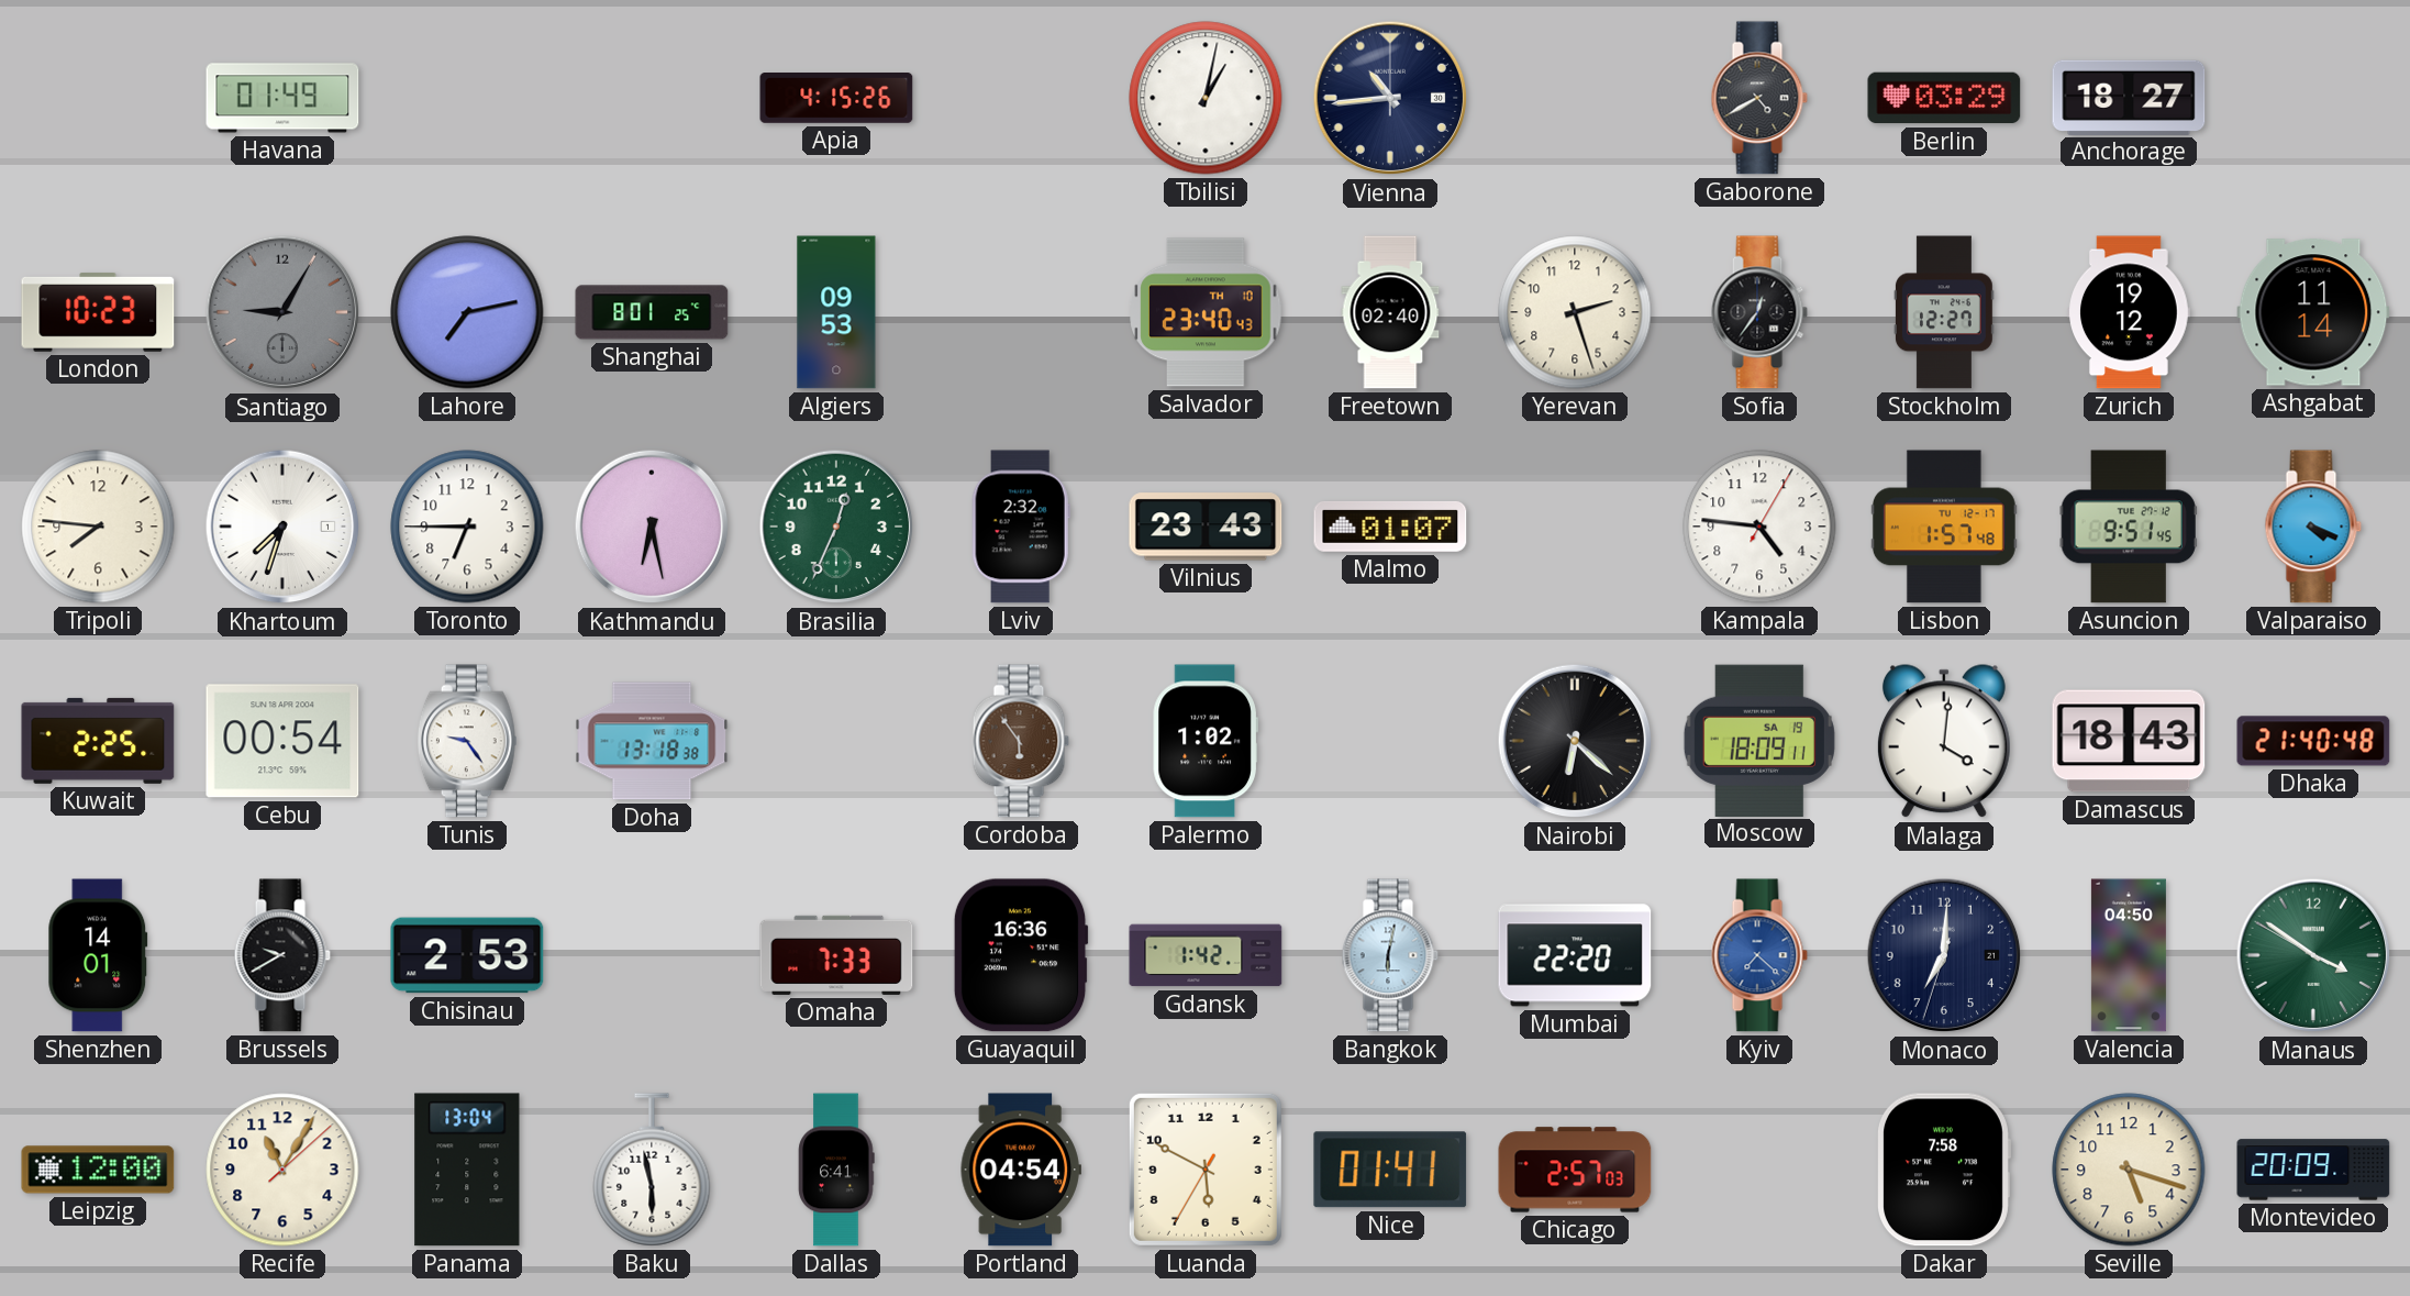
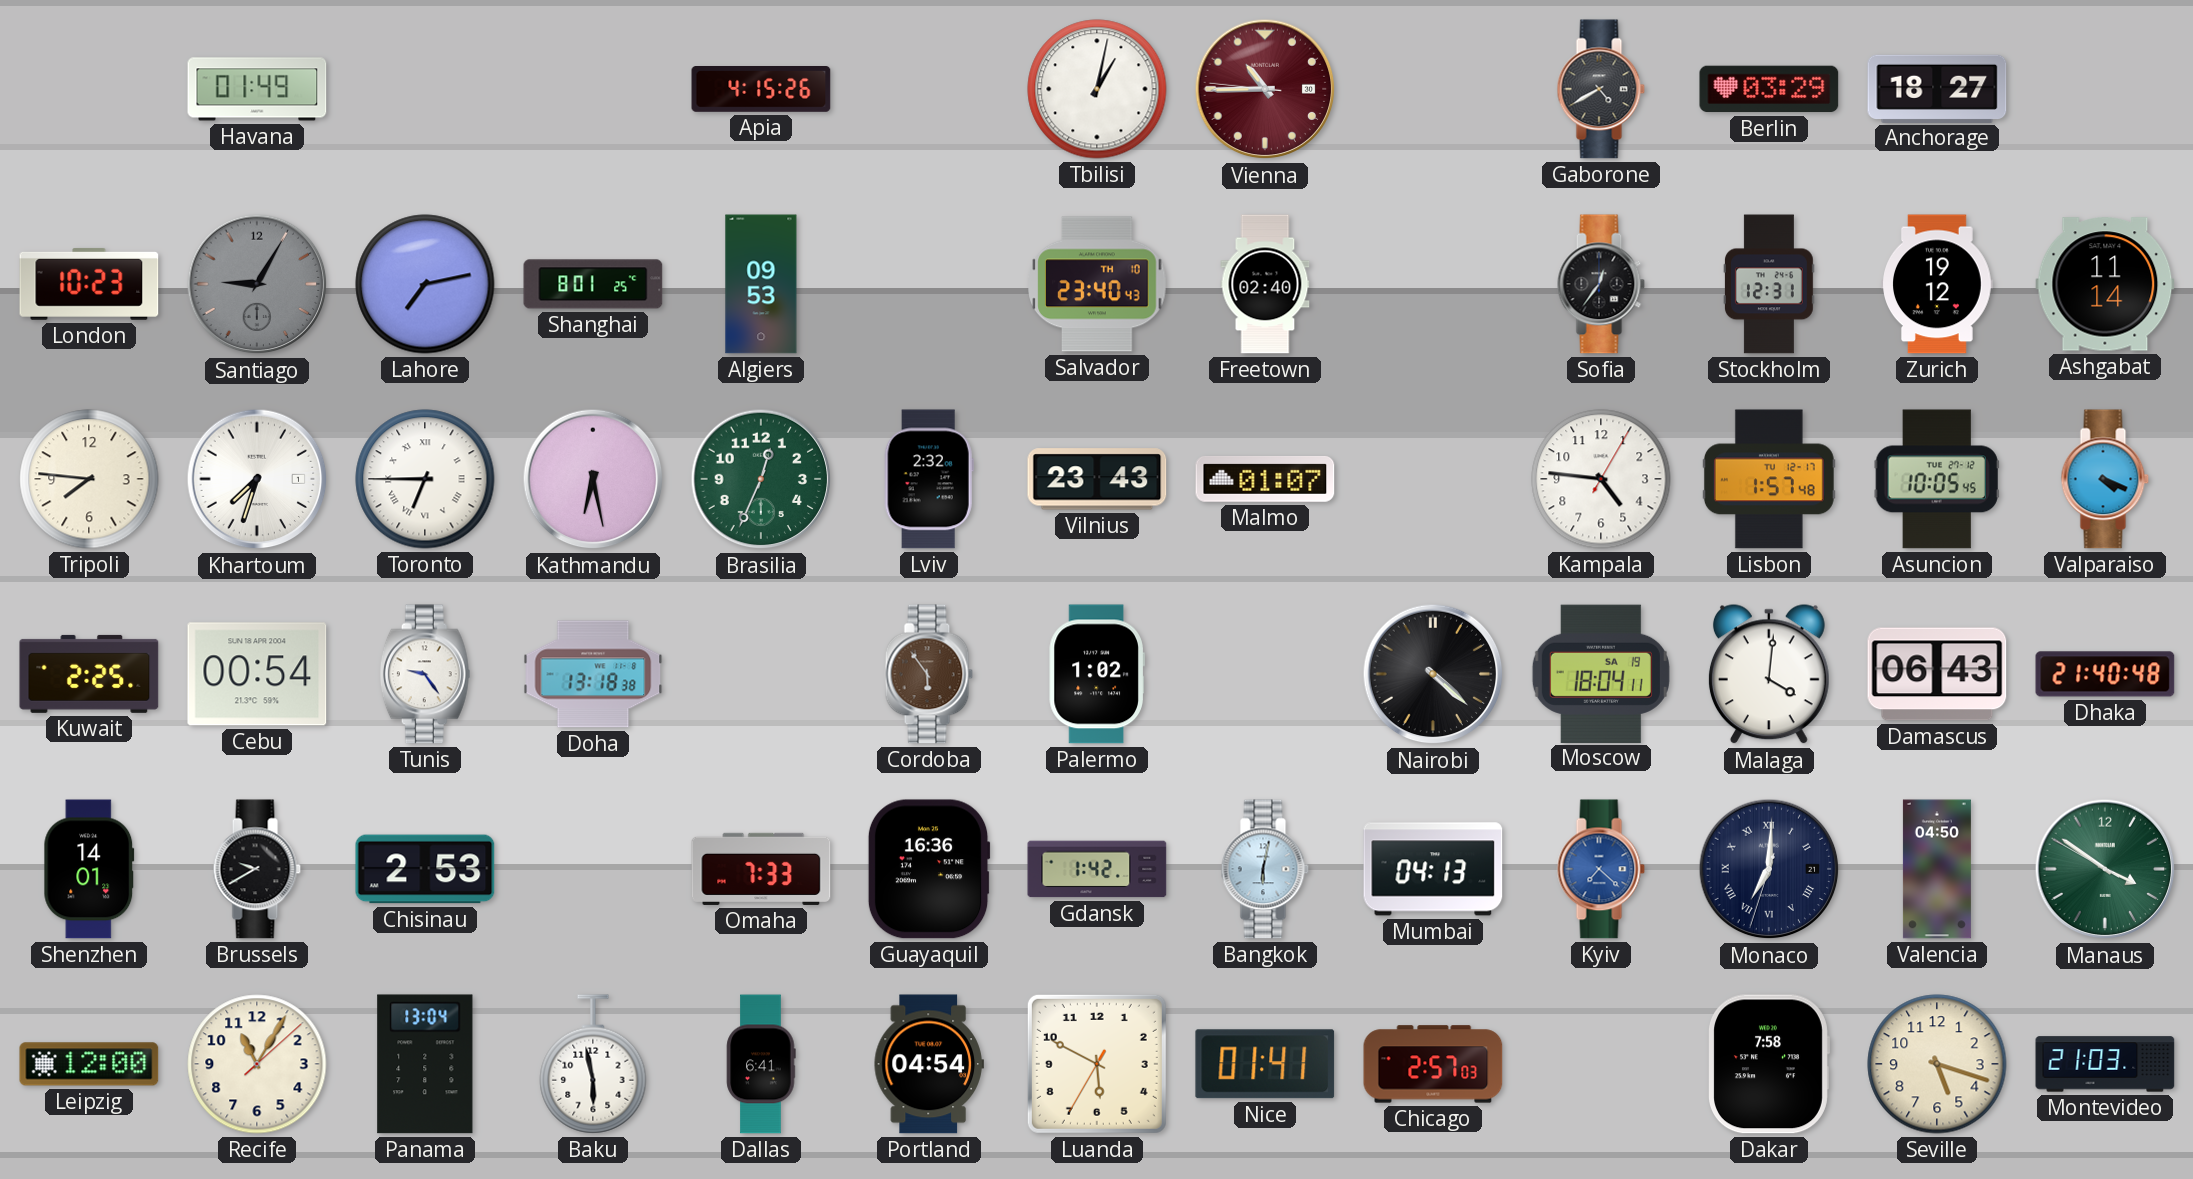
Vienna: 10:44:00 -> 10:44:46
Vienna dial: navy -> burgundy
Yerevan: 2:27 -> none
Stockholm: 12:27 -> 12:31
Toronto numerals: Arabic -> Roman
Asuncion: 9:51 -> 10:05
Nairobi: 6:22 -> 4:22
Moscow: 18:09 -> 18:04
Damascus: 18:43 -> 06:43
Mumbai: 22:20 -> 04:13
Monaco numerals: Arabic -> Roman
Montevideo: 20:09 -> 21:03
